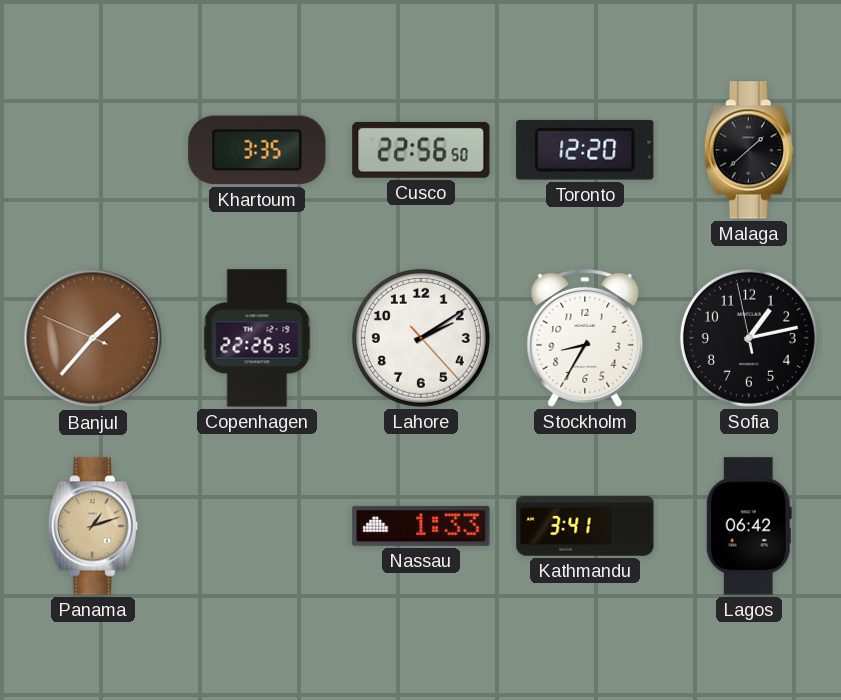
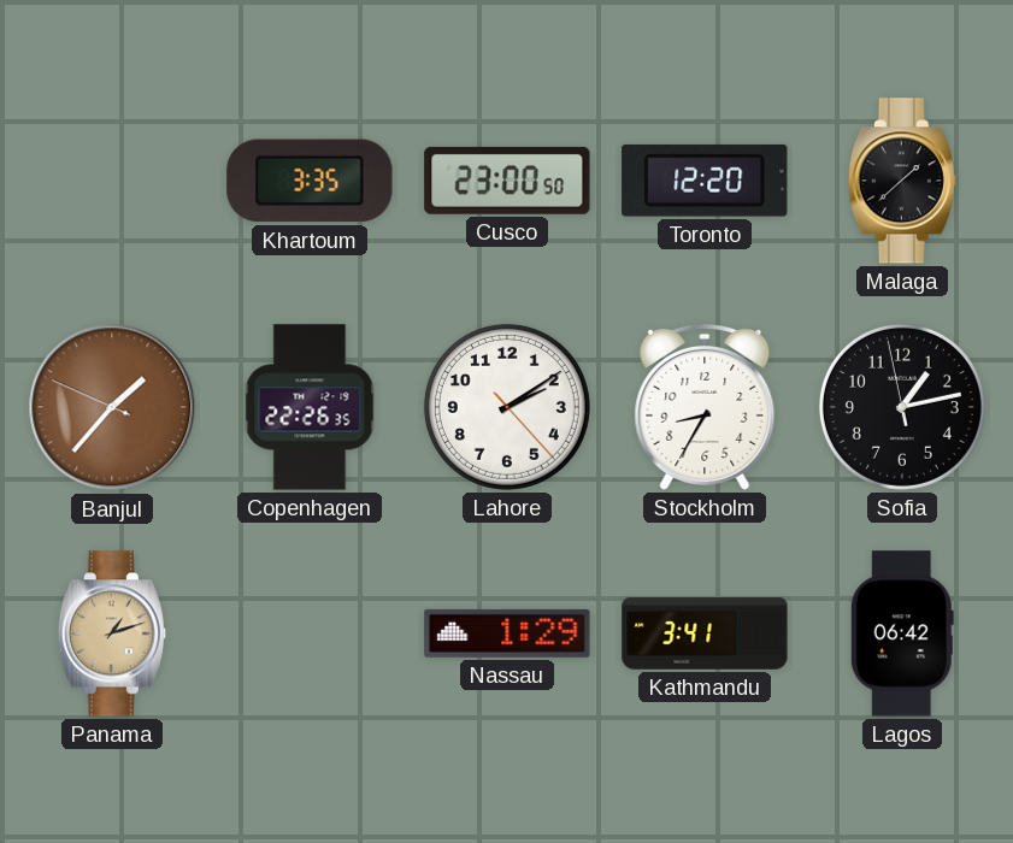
Cusco: 22:56 -> 23:00
Nassau: 1:33 -> 1:29
